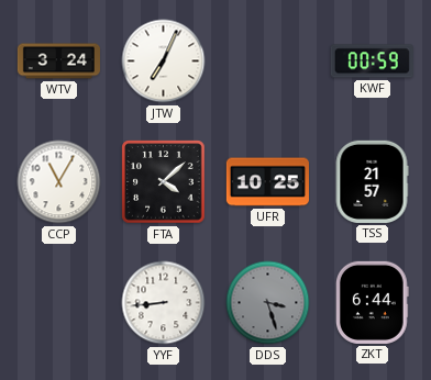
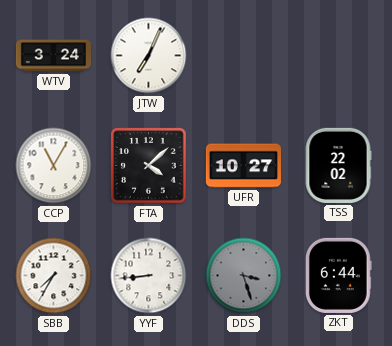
KWF: 00:59 -> none
UFR: 10:25 -> 10:27
TSS: 21:57 -> 22:02
SBB: none -> 7:35
